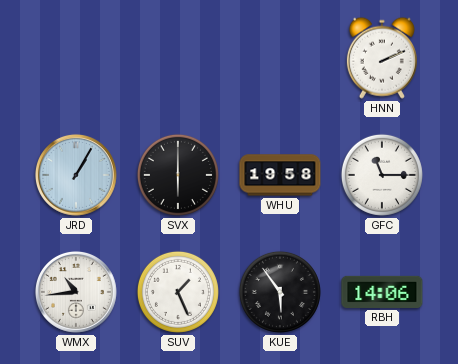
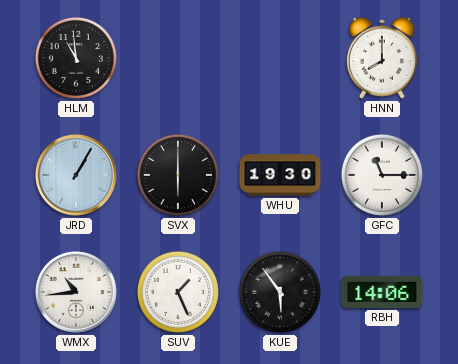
HLM: none -> 10:59
HNN: 2:11 -> 8:00
WHU: 19:58 -> 19:30
